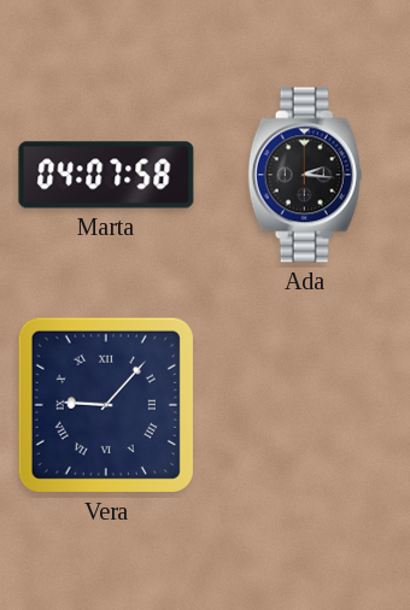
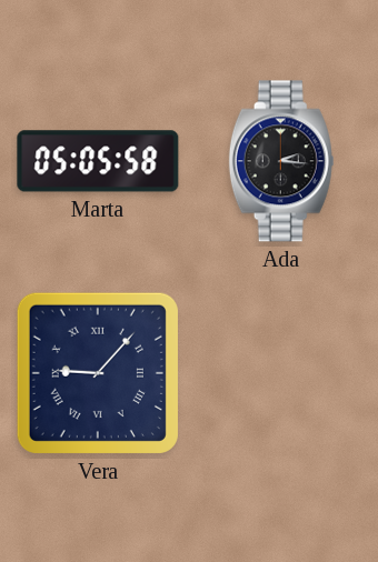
Marta: 04:07 -> 05:05
